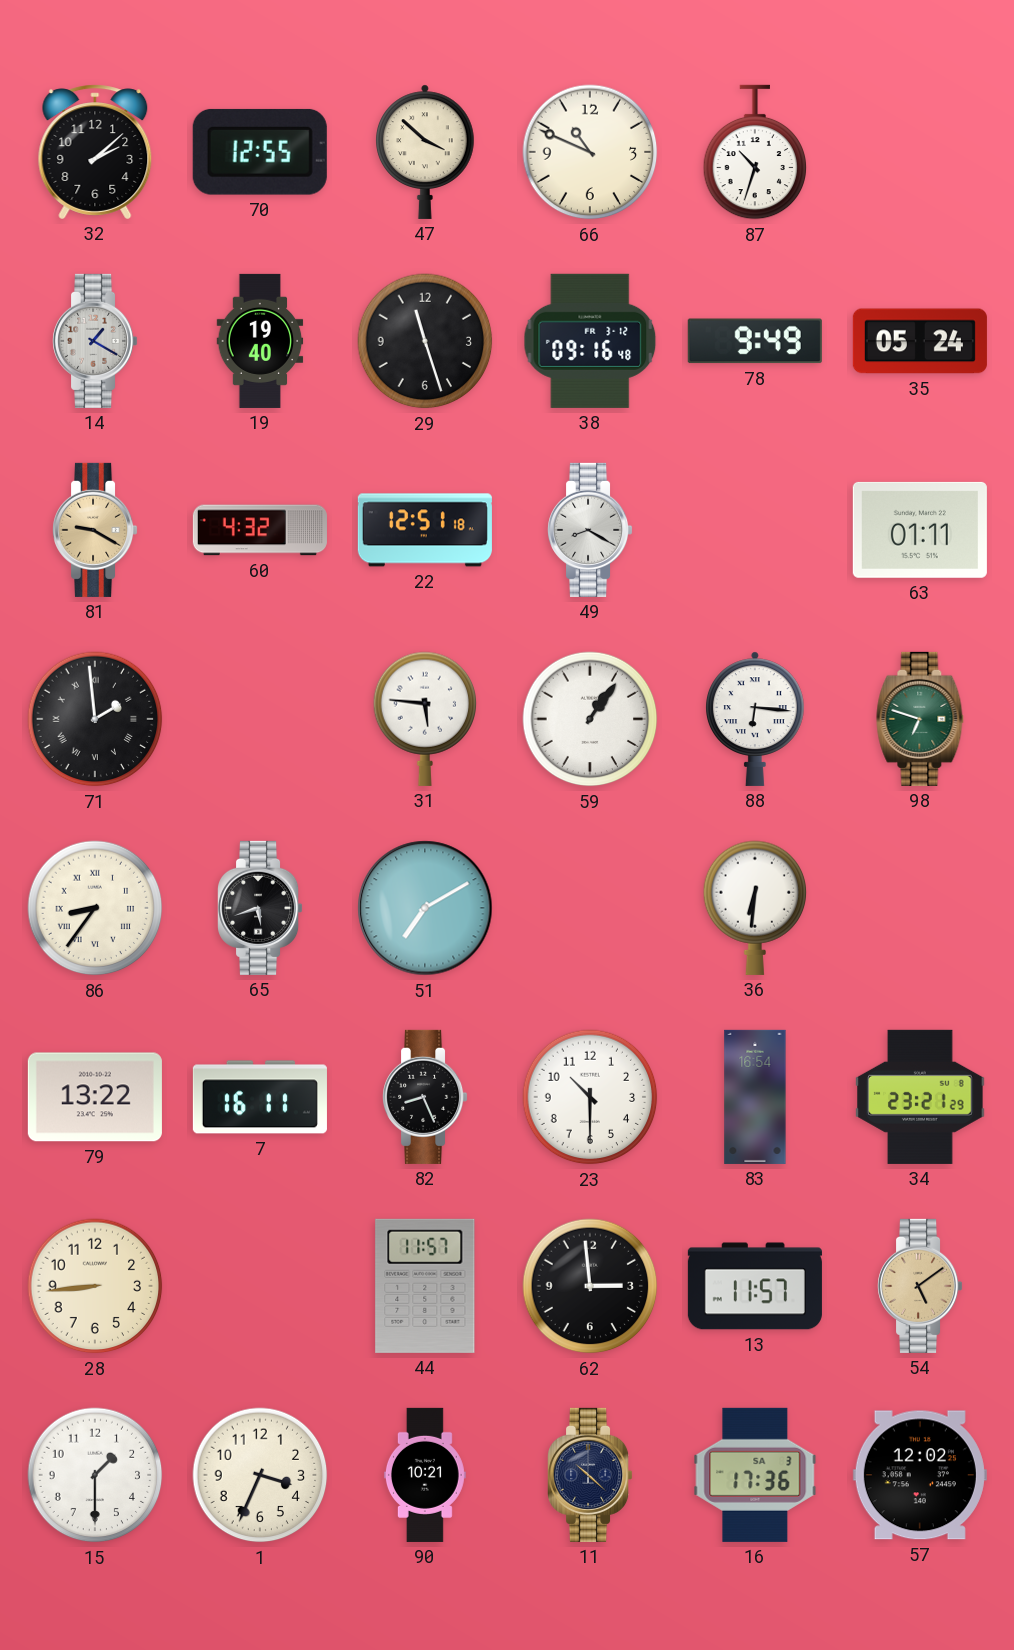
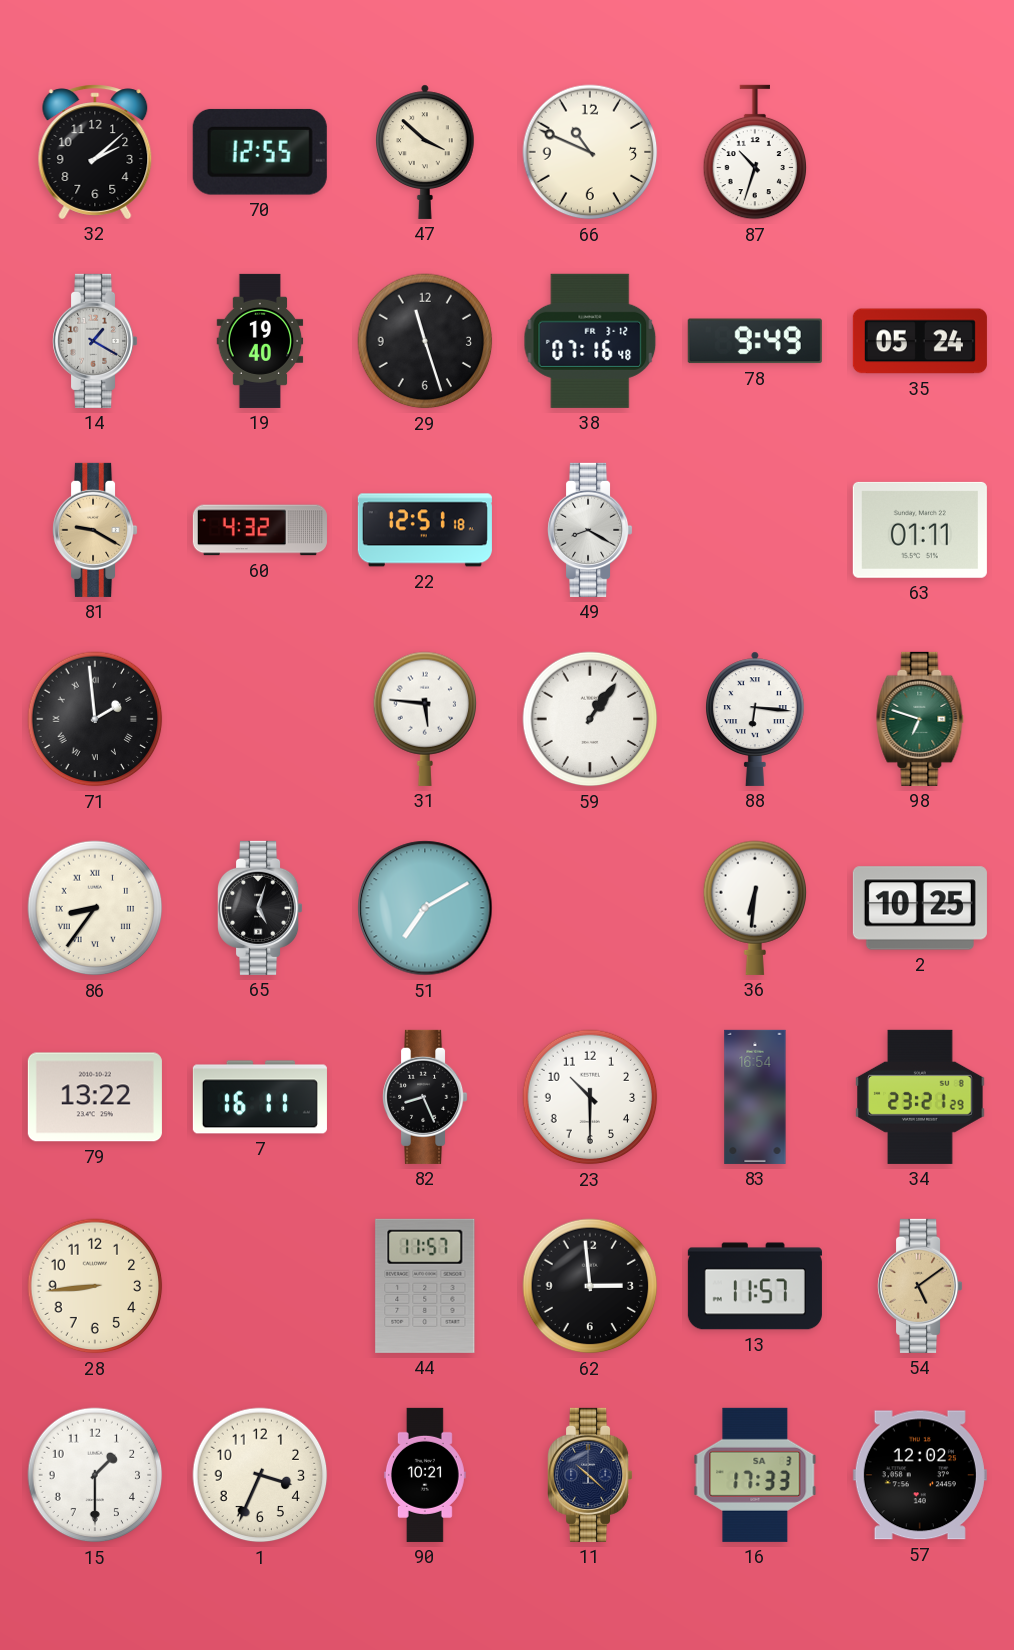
38: 09:16 -> 07:16
65: 5:42 -> 5:03
2: none -> 10:25
16: 17:36 -> 17:33
